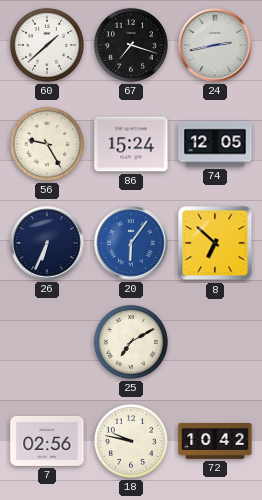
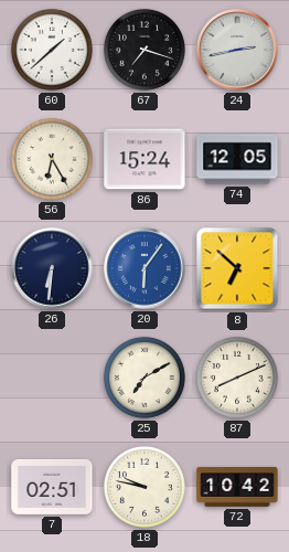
56: 9:25 -> 6:25
26: 6:34 -> 6:31
87: none -> 8:11
7: 02:56 -> 02:51
